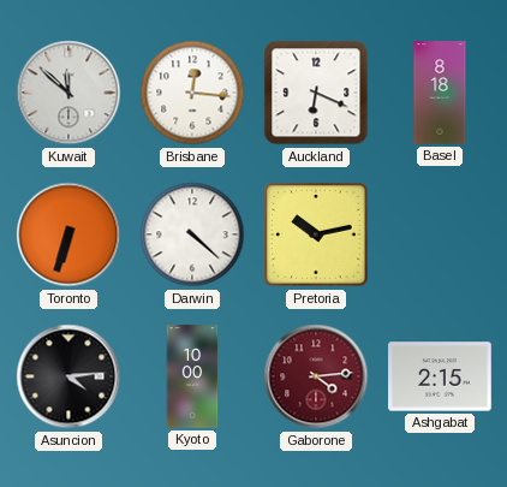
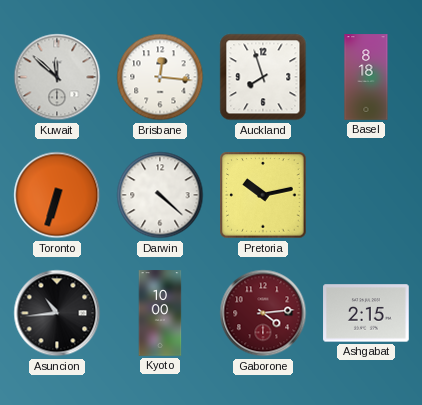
Auckland: 6:19 -> 7:57
Asuncion: 4:14 -> 10:44
